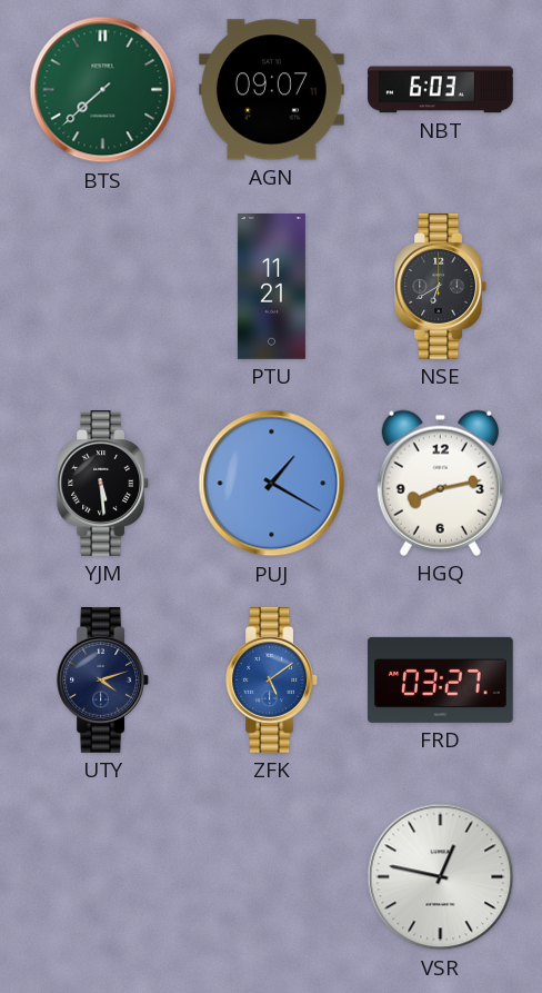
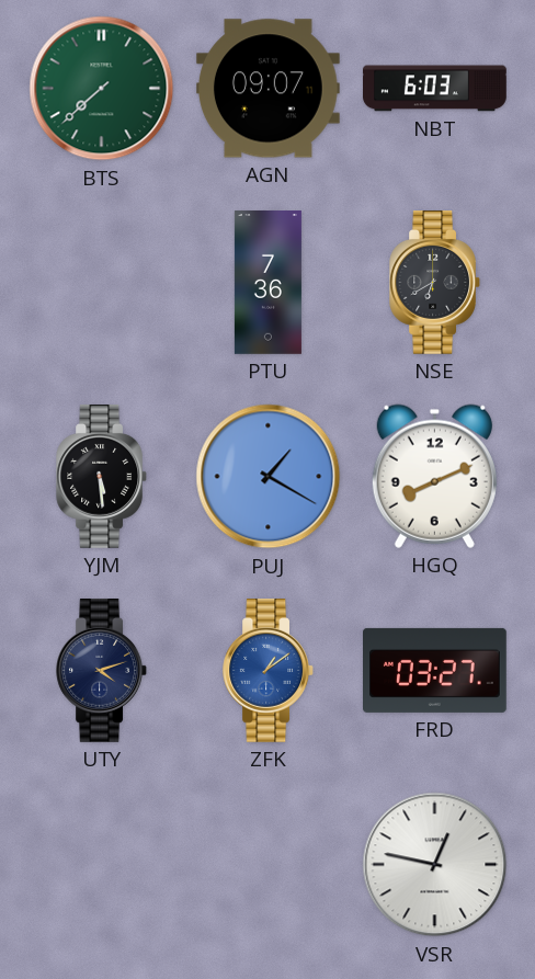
PTU: 11:21 -> 7:36
HGQ: 8:13 -> 8:11
ZFK: 5:09 -> 1:09
